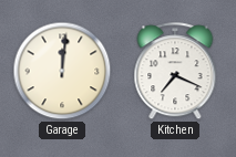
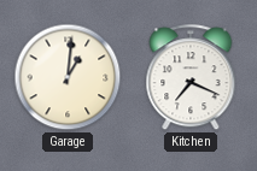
Garage: 12:01 -> 1:01
